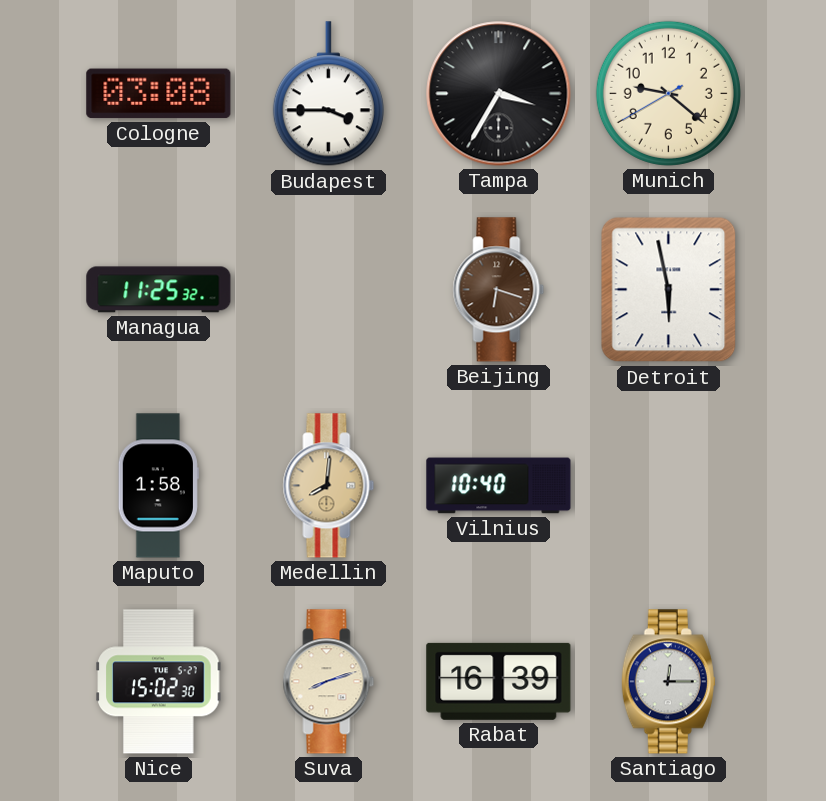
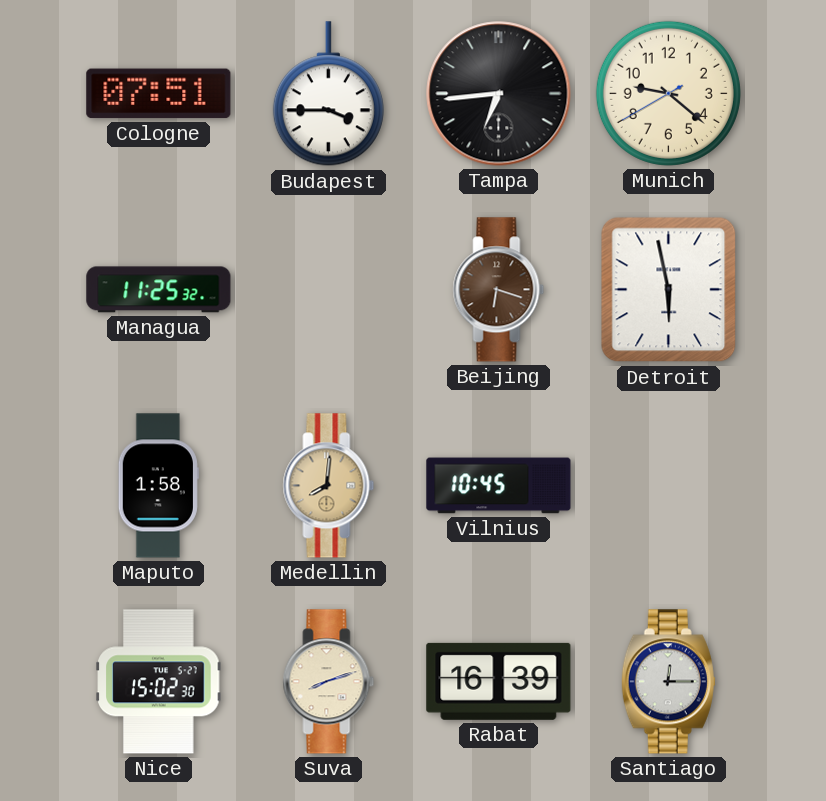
Cologne: 03:08 -> 07:51
Tampa: 3:35 -> 6:44
Vilnius: 10:40 -> 10:45
